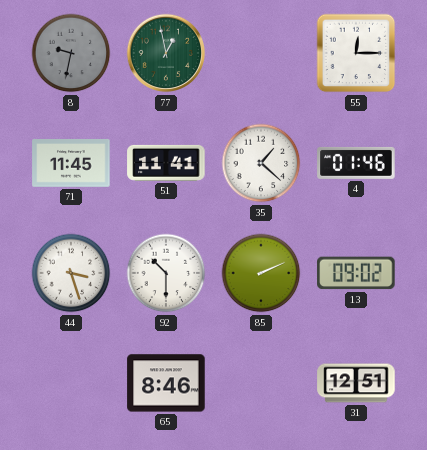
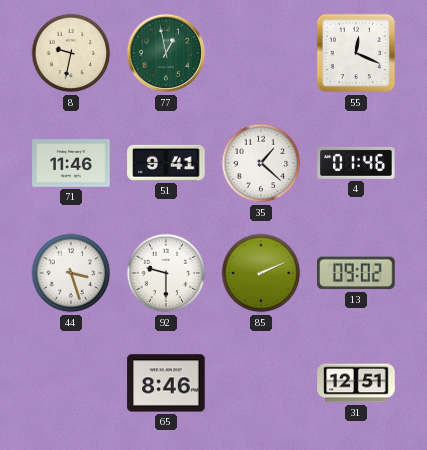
8 dial: grey -> cream
55: 12:15 -> 12:19
71: 11:45 -> 11:46
51: 11:41 -> 9:41
92: 10:30 -> 9:30
